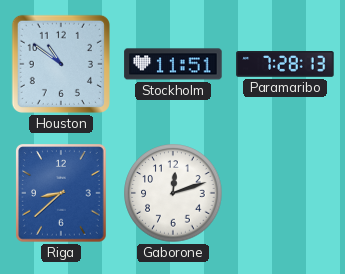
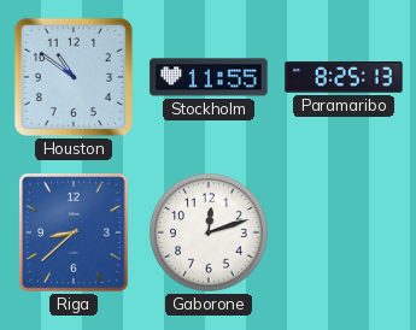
Stockholm: 11:51 -> 11:55
Paramaribo: 7:28 -> 8:25
